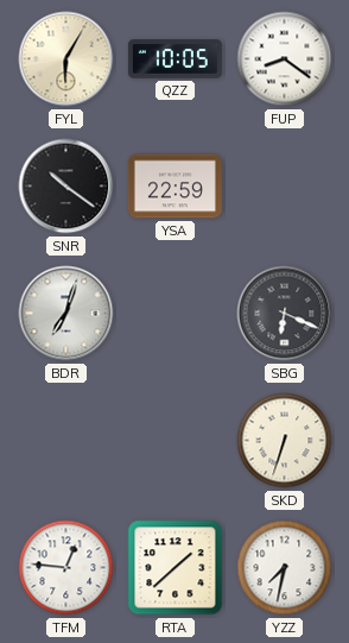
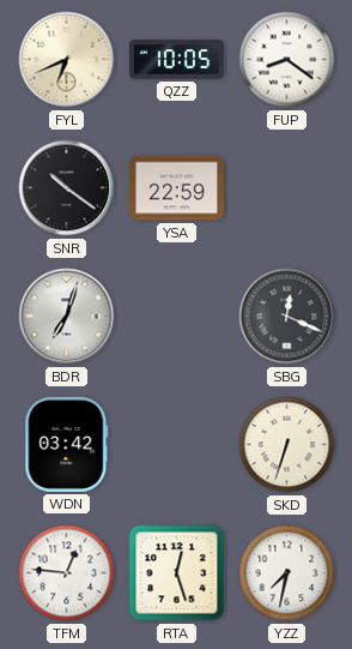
FYL: 6:05 -> 6:41
SBG: 6:19 -> 12:19
WDN: none -> 03:42
RTA: 1:38 -> 12:27
